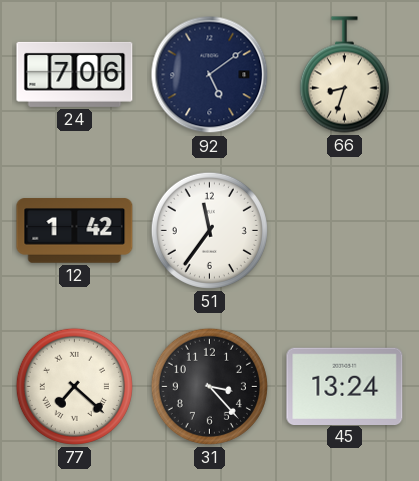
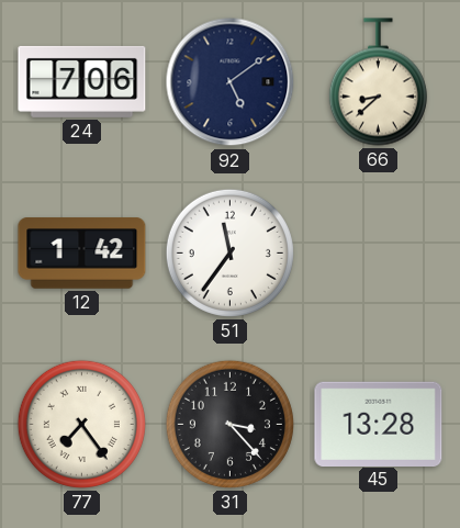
66: 8:33 -> 8:38
77: 7:22 -> 7:24
45: 13:24 -> 13:28
